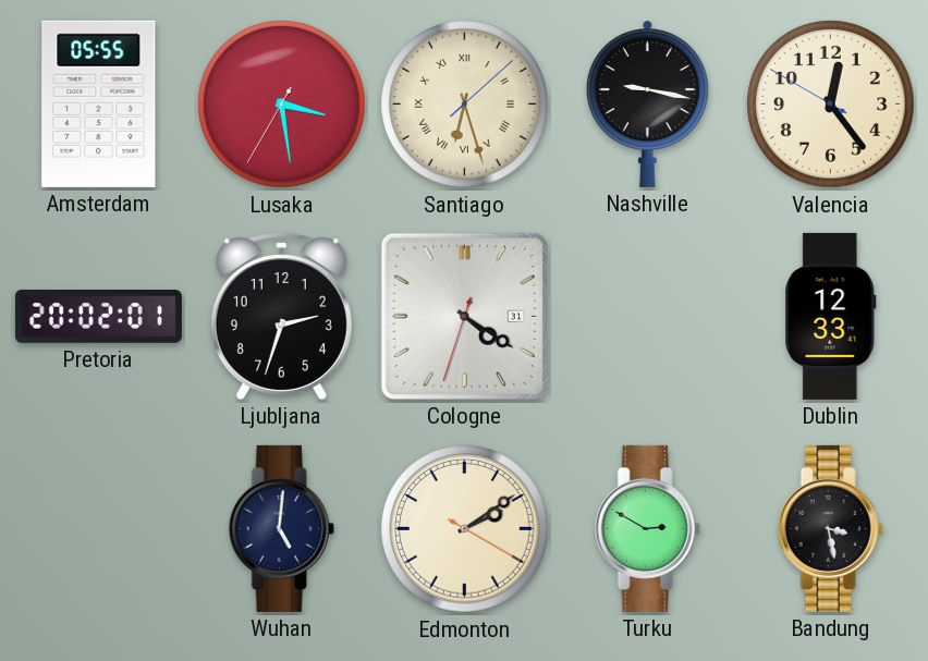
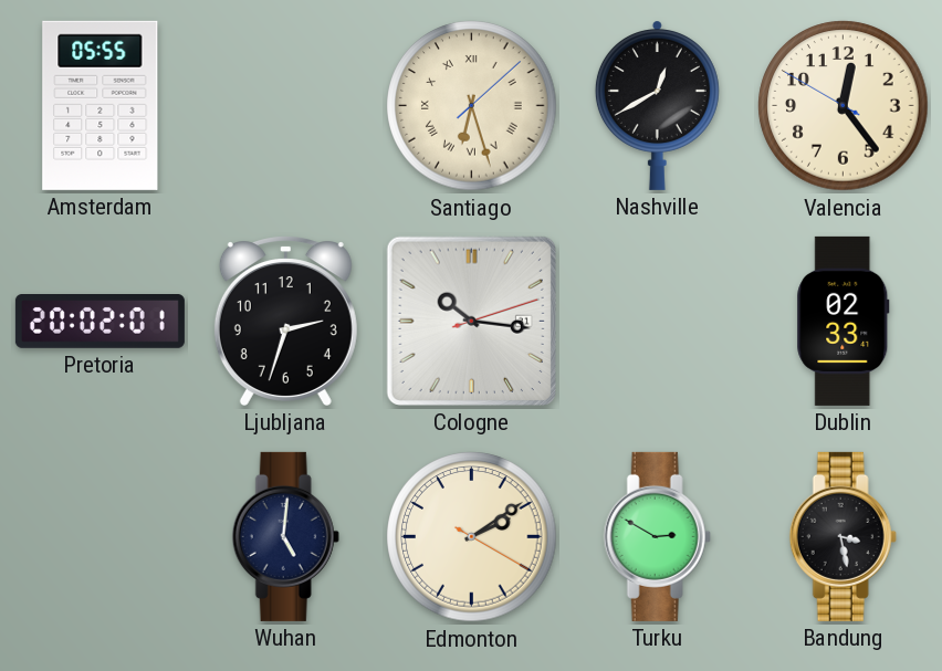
Lusaka: 3:28 -> none
Nashville: 9:17 -> 12:40
Cologne: 4:20 -> 10:16
Dublin: 12:33 -> 02:33
